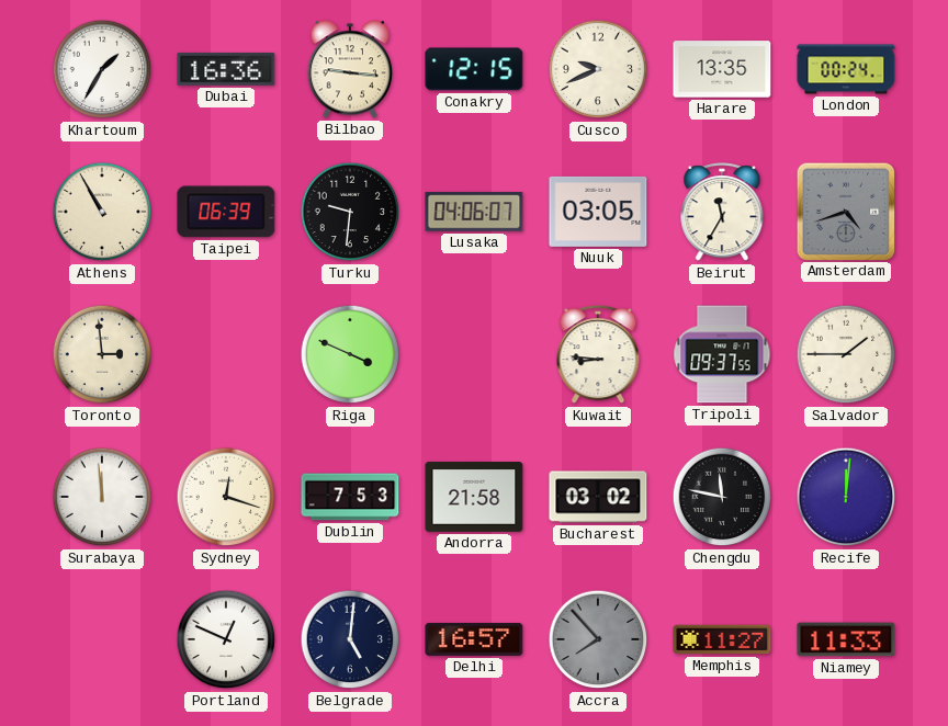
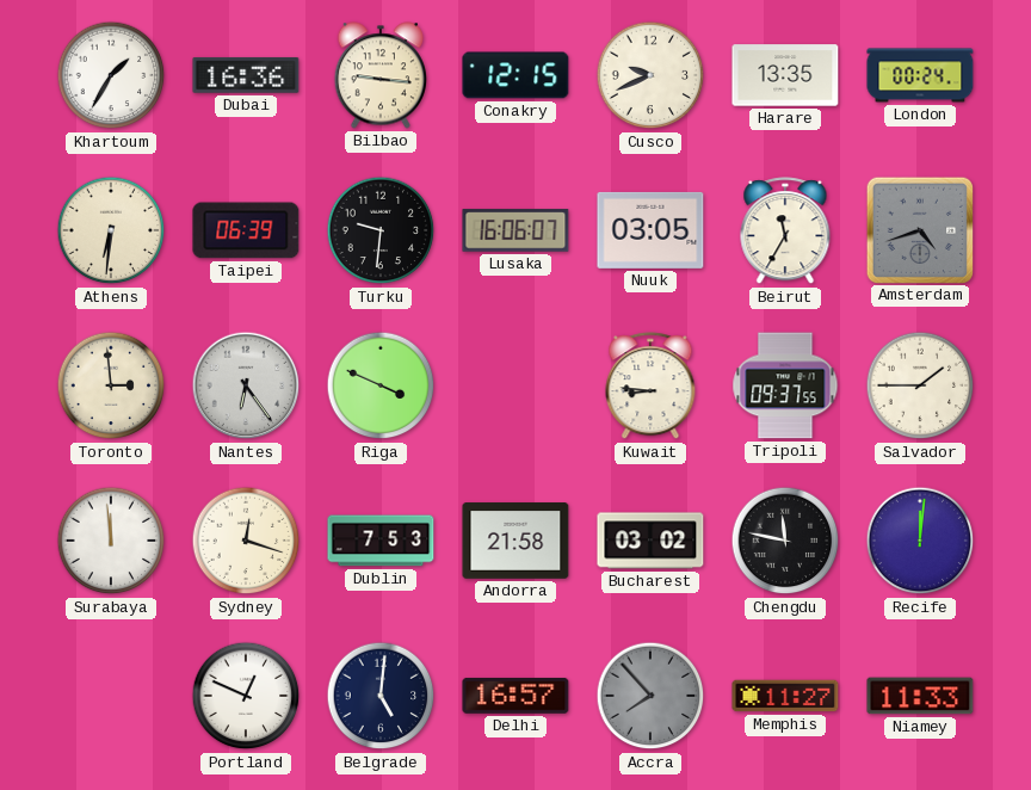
Athens: 10:55 -> 6:31
Lusaka: 04:06 -> 16:06
Nantes: none -> 6:24
